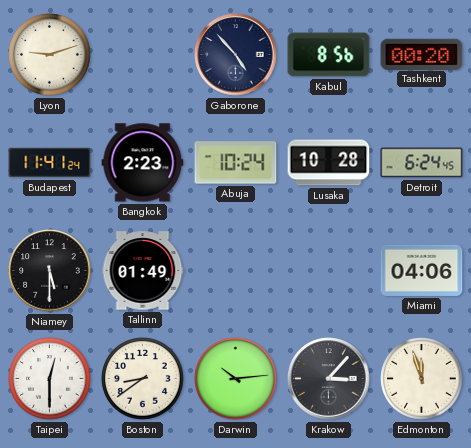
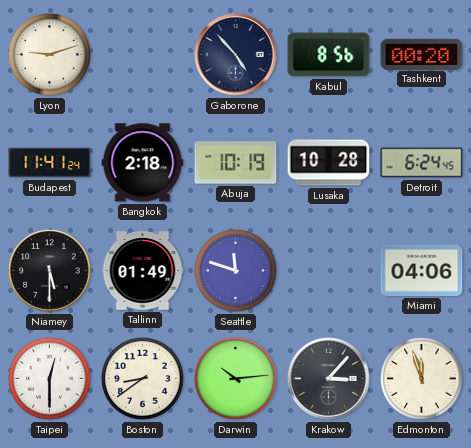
Bangkok: 2:23 -> 2:18
Abuja: 10:24 -> 10:19
Seattle: none -> 11:48
